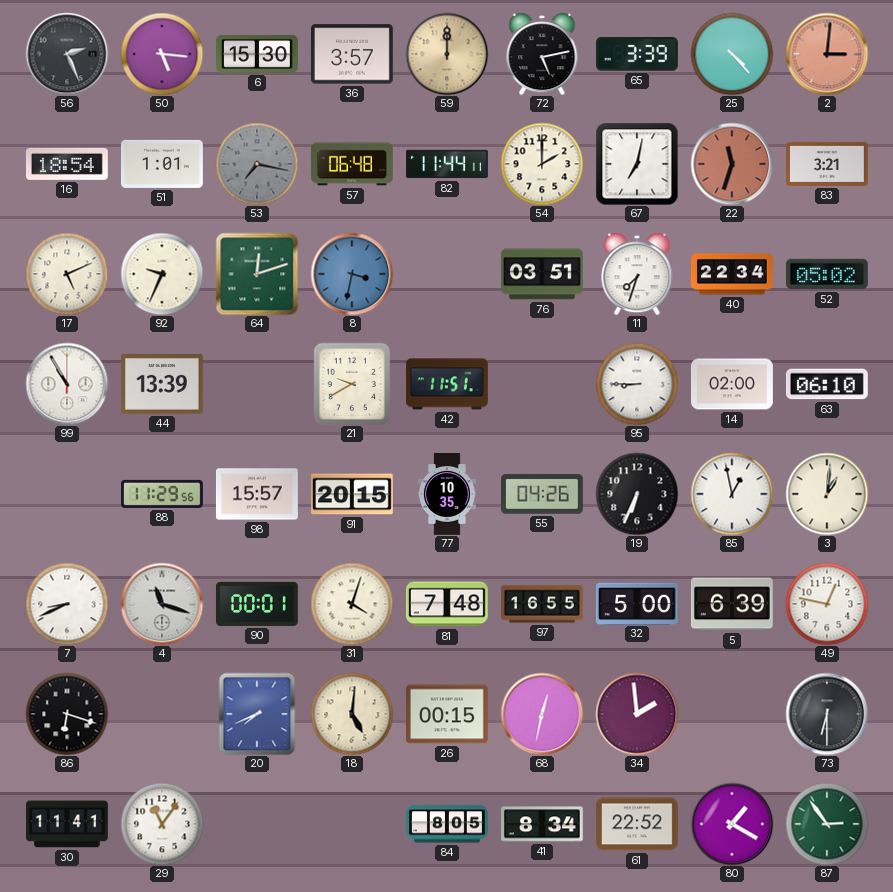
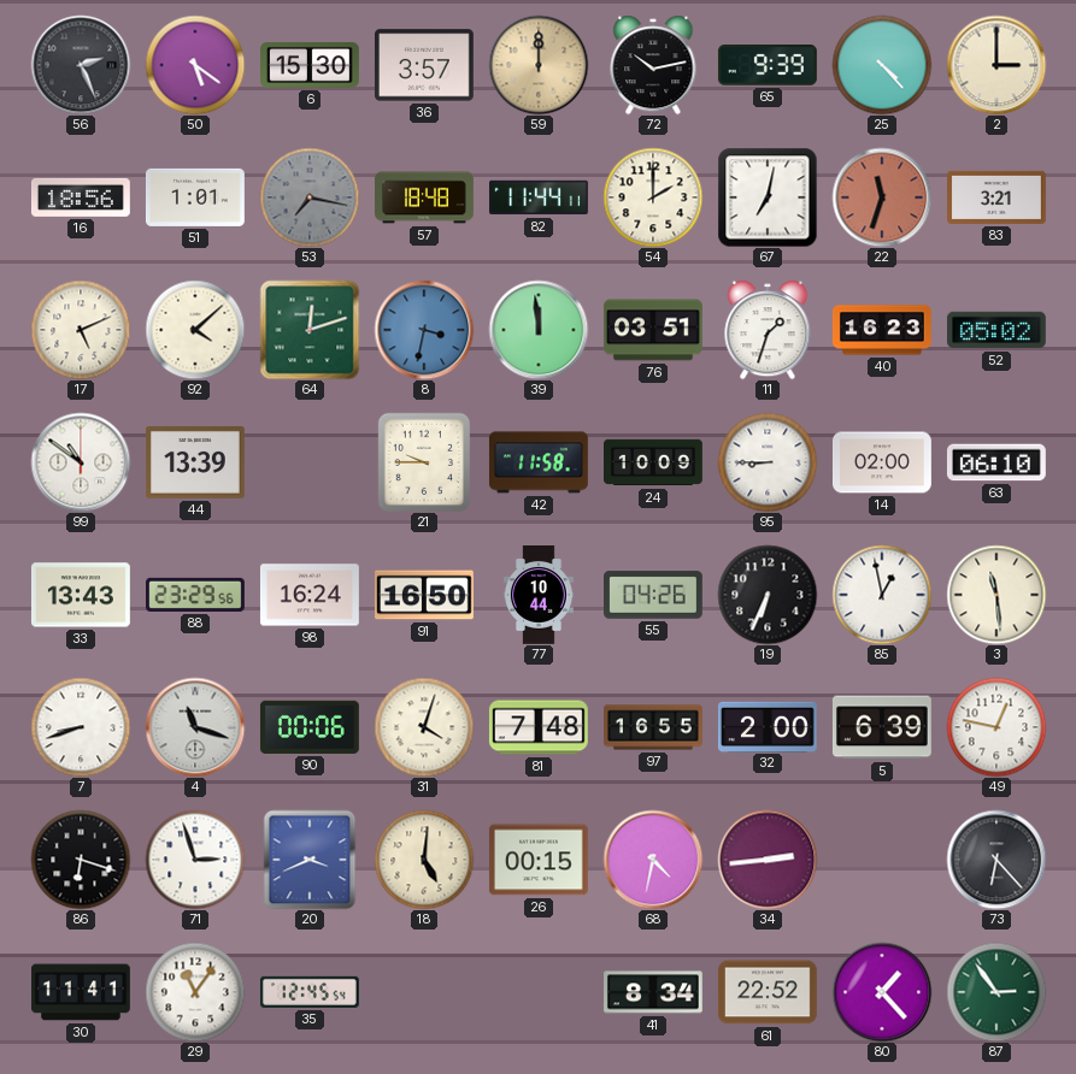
50: 5:16 -> 5:21
72: 5:13 -> 10:13
65: 3:39 -> 9:39
2: 3:01 -> 3:00
2 dial: salmon -> cream
16: 18:54 -> 18:56
57: 06:48 -> 18:48
92: 9:34 -> 4:08
39: none -> 11:59
11: 7:33 -> 1:33
40: 22:34 -> 16:23
99: 10:55 -> 10:51
21: 9:40 -> 9:45
42: 11:51 -> 11:58
24: none -> 10:09
33: none -> 13:43
88: 11:29 -> 23:29
98: 15:57 -> 16:24
91: 20:15 -> 16:50
77: 10:35 -> 10:44
3: 1:01 -> 11:29
7: 8:41 -> 8:42
90: 00:01 -> 00:06
32: 5:00 -> 2:00
71: none -> 2:57
20: 7:41 -> 3:41
68: 12:32 -> 4:32
34: 1:59 -> 2:44
73: 6:30 -> 6:23
35: none -> 12:45
84: 8:05 -> none
80: 1:20 -> 1:23
